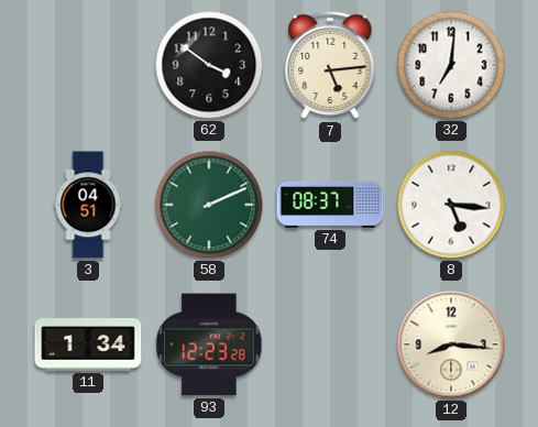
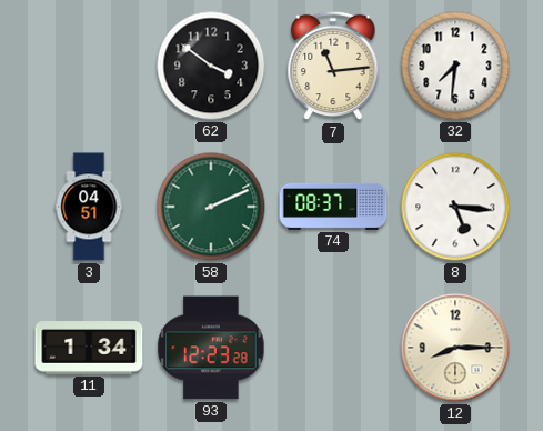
7: 5:14 -> 11:14
32: 7:01 -> 7:31
12: 8:16 -> 8:15
